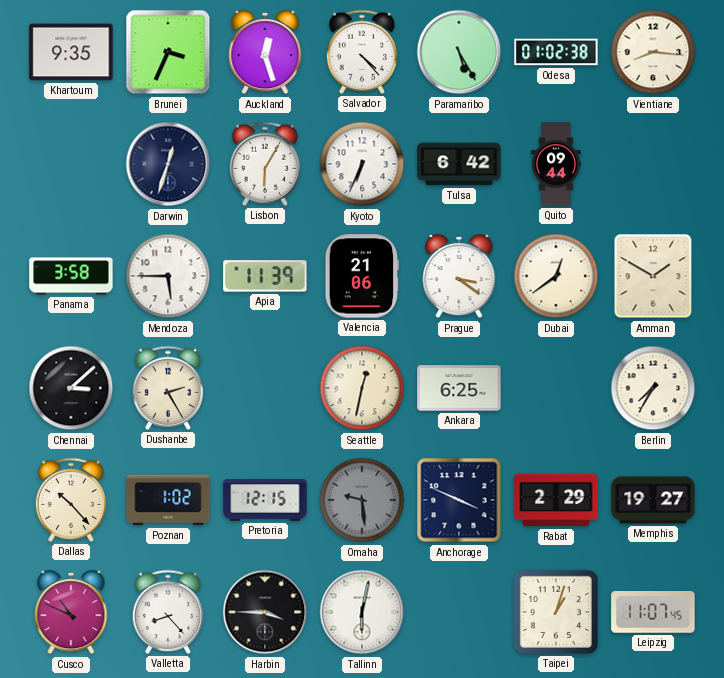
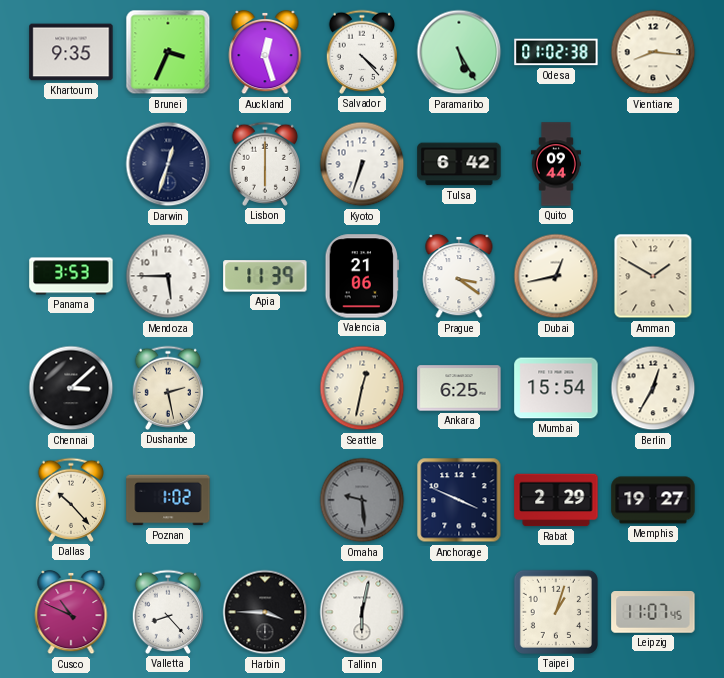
Lisbon: 6:05 -> 6:00
Kyoto: 6:34 -> 6:33
Panama: 3:58 -> 3:53
Dubai: 12:39 -> 12:43
Dushanbe: 2:25 -> 2:28
Mumbai: none -> 15:54
Berlin: 7:35 -> 12:35
Pretoria: 12:15 -> none
